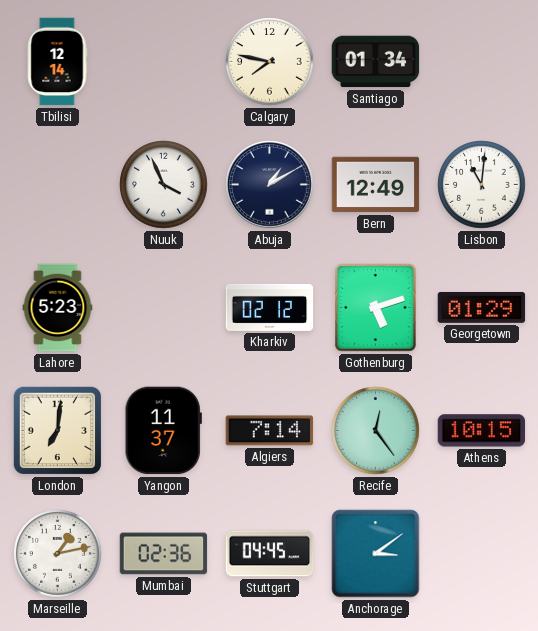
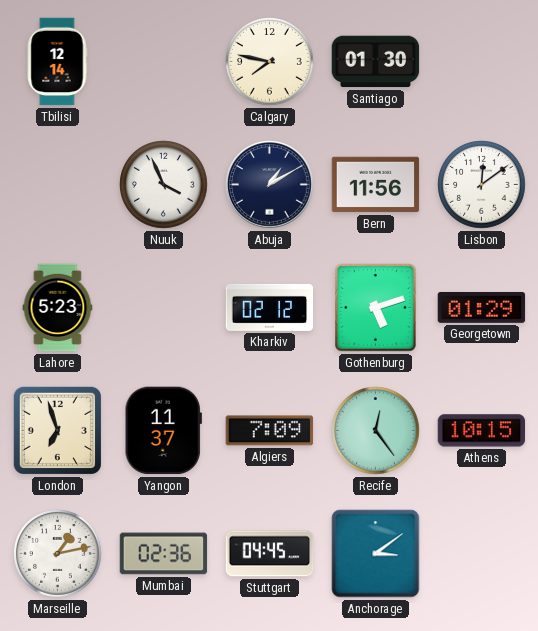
Santiago: 01:34 -> 01:30
Bern: 12:49 -> 11:56
Lisbon: 11:01 -> 12:09
London: 7:01 -> 6:57
Algiers: 7:14 -> 7:09
